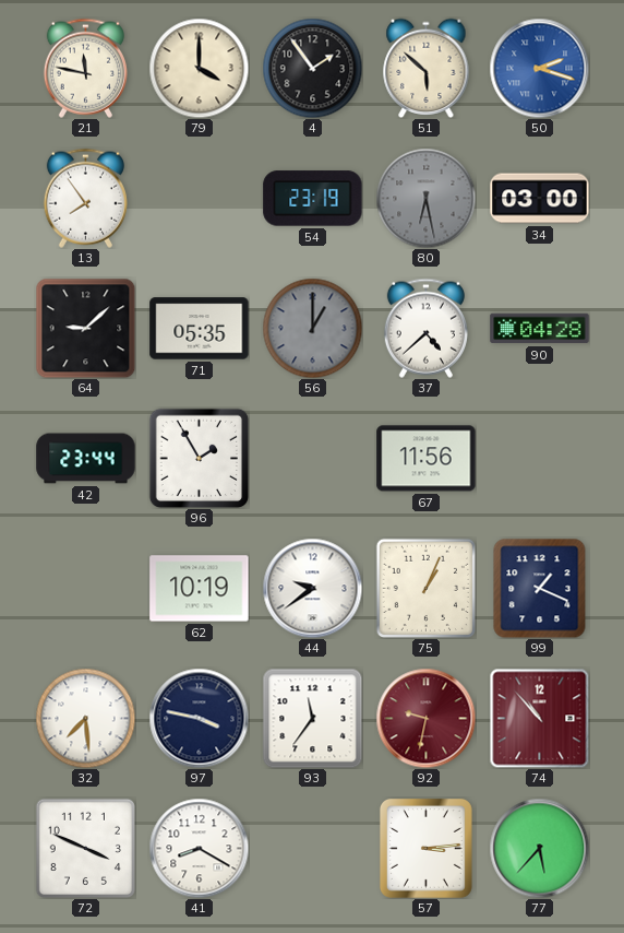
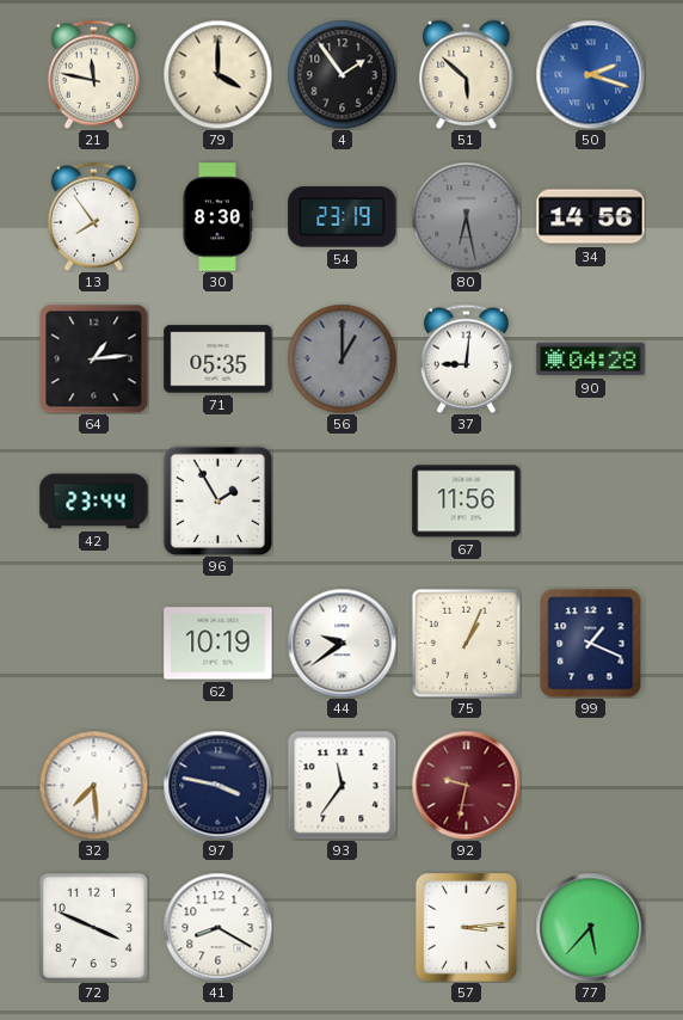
30: none -> 8:30
34: 03:00 -> 14:56
64: 9:08 -> 1:14
37: 4:38 -> 9:01
74: 10:53 -> none
